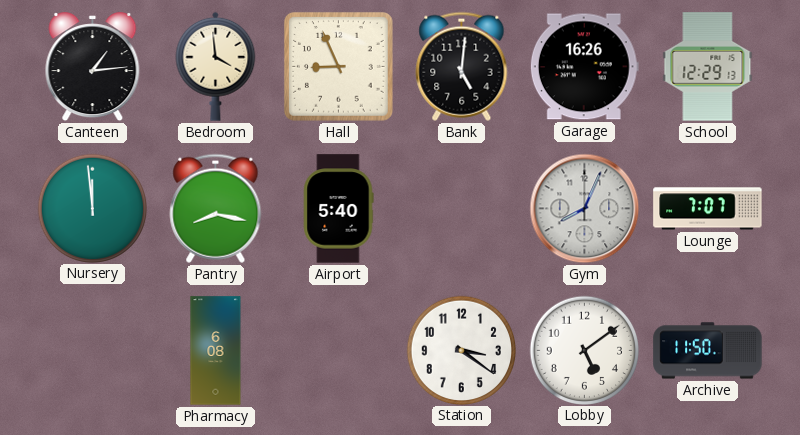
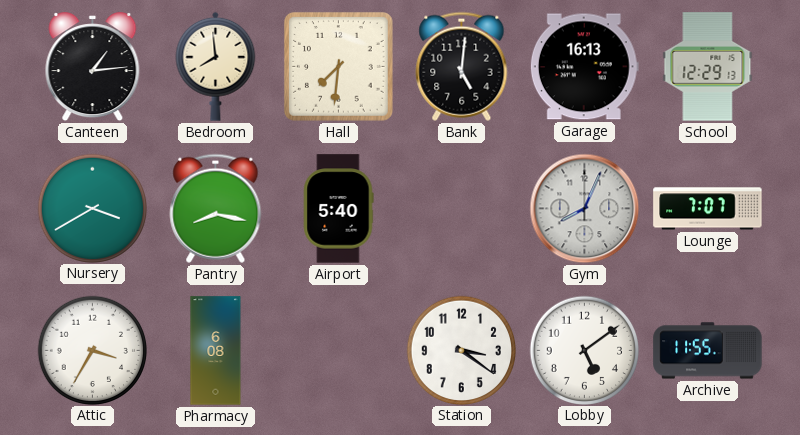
Bedroom: 3:59 -> 7:59
Hall: 8:56 -> 7:31
Garage: 16:26 -> 16:13
Nursery: 11:59 -> 3:40
Attic: none -> 3:35
Archive: 11:50 -> 11:55
